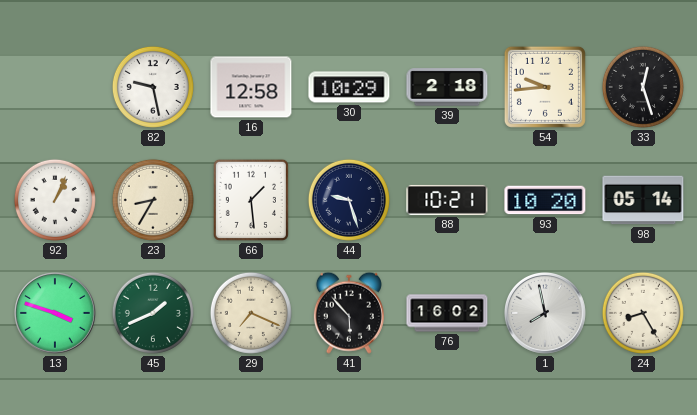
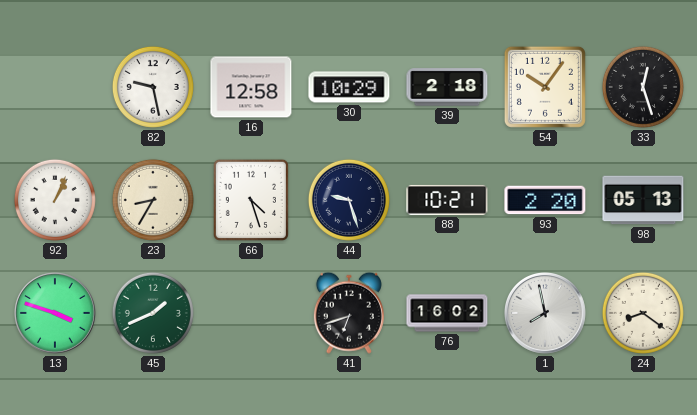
54: 9:44 -> 10:06
66: 1:29 -> 4:27
93: 10:20 -> 2:20
98: 05:14 -> 05:13
29: 7:19 -> none
41: 5:53 -> 6:42
24: 8:25 -> 8:21
